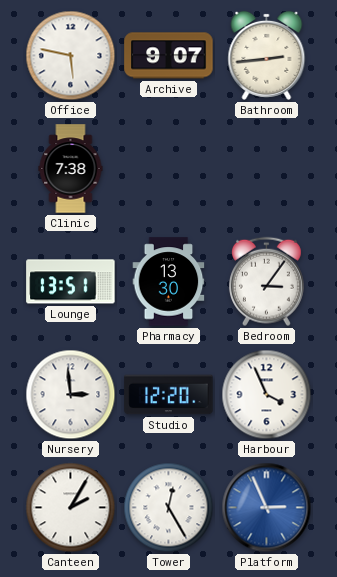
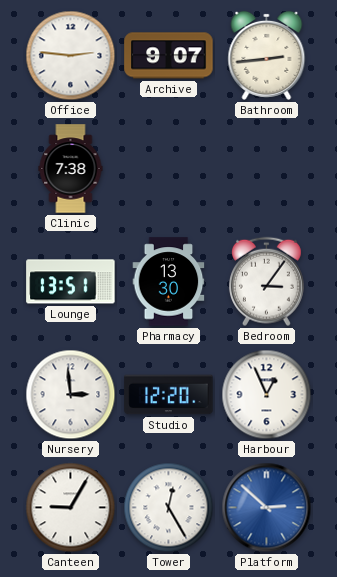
Office: 5:47 -> 2:46
Harbour: 3:56 -> 12:56
Canteen: 2:05 -> 9:05
Platform: 2:56 -> 2:52
